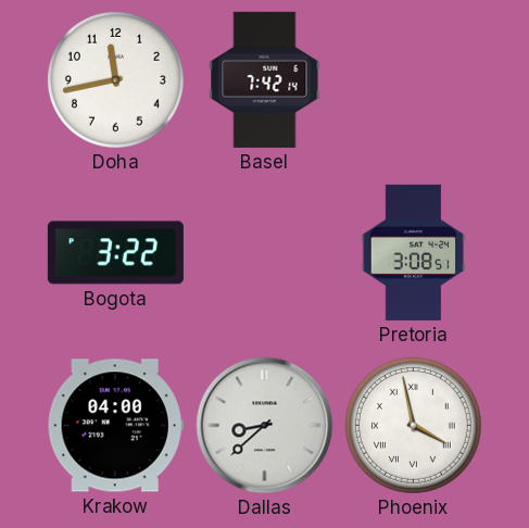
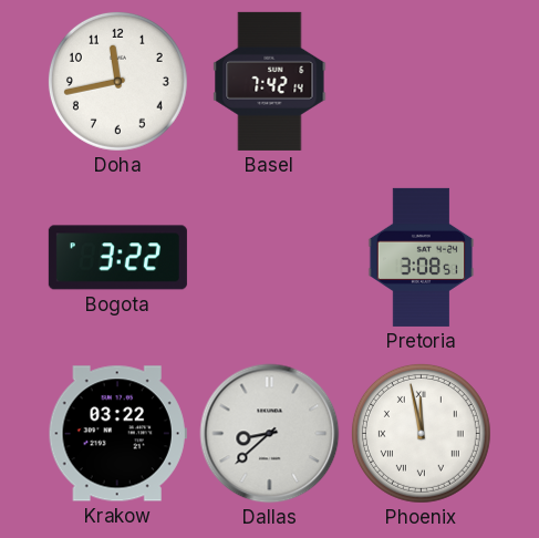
Krakow: 04:00 -> 03:22
Phoenix: 3:58 -> 11:58
